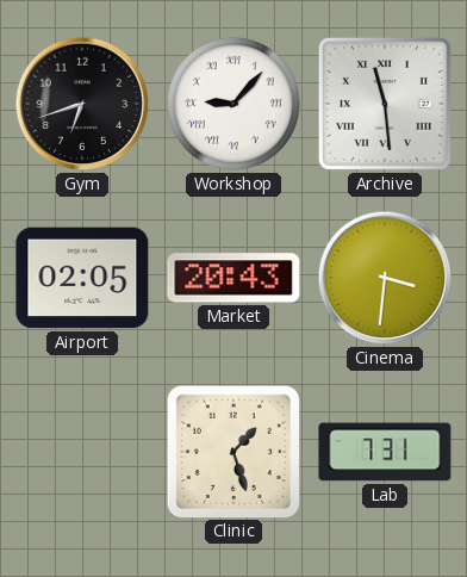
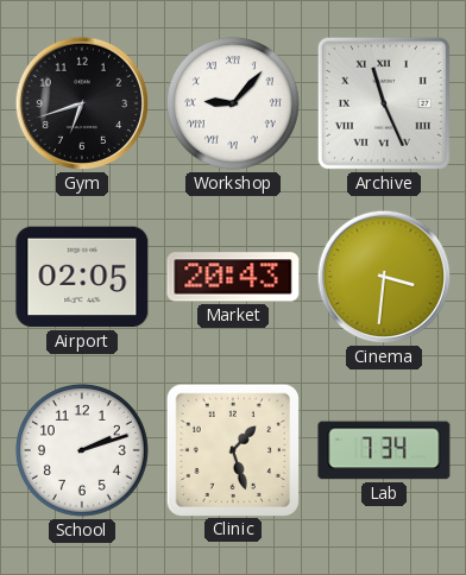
Archive: 11:29 -> 11:26
School: none -> 2:12
Lab: 7:31 -> 7:34
